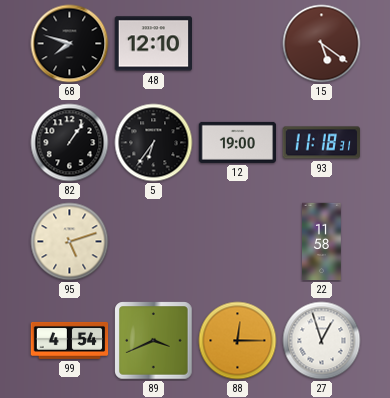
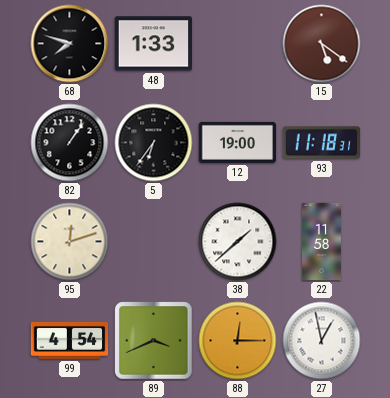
48: 12:10 -> 1:33
95: 5:12 -> 12:12
38: none -> 1:38
27: 12:57 -> 12:58
